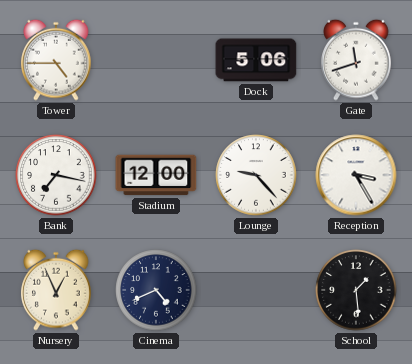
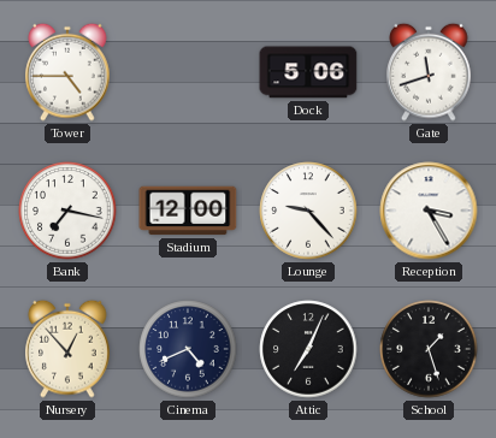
Nursery: 12:56 -> 12:53
Attic: none -> 7:04
School: 1:29 -> 1:27
